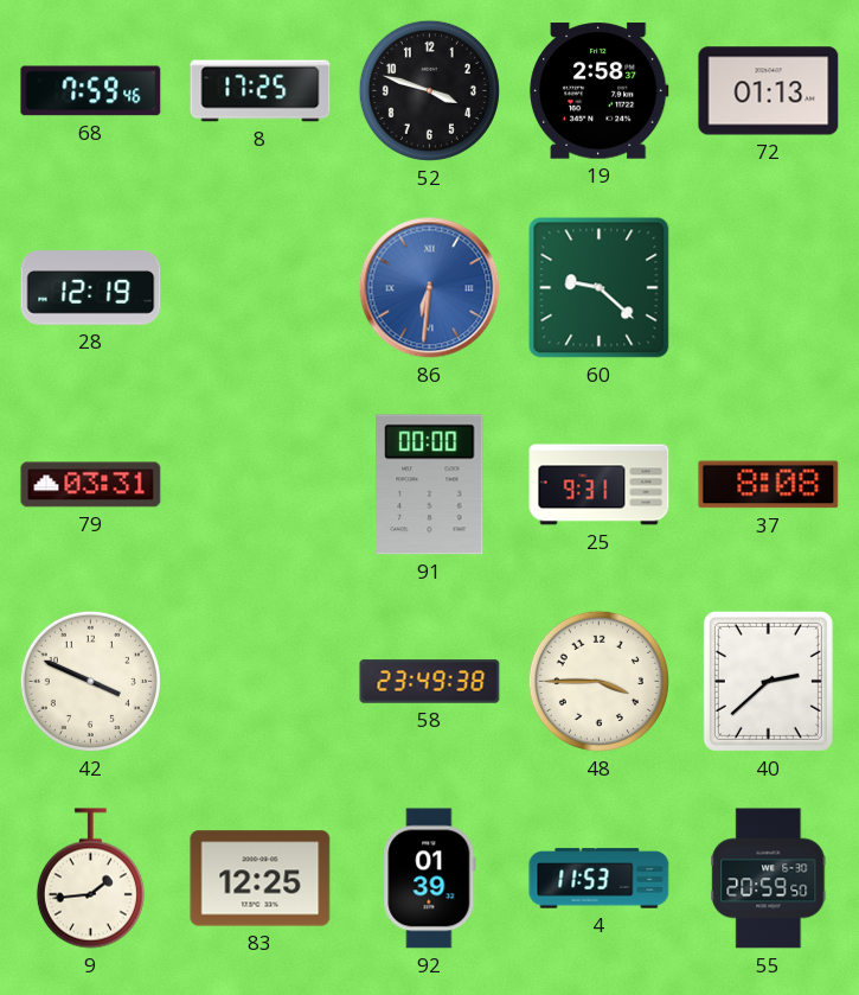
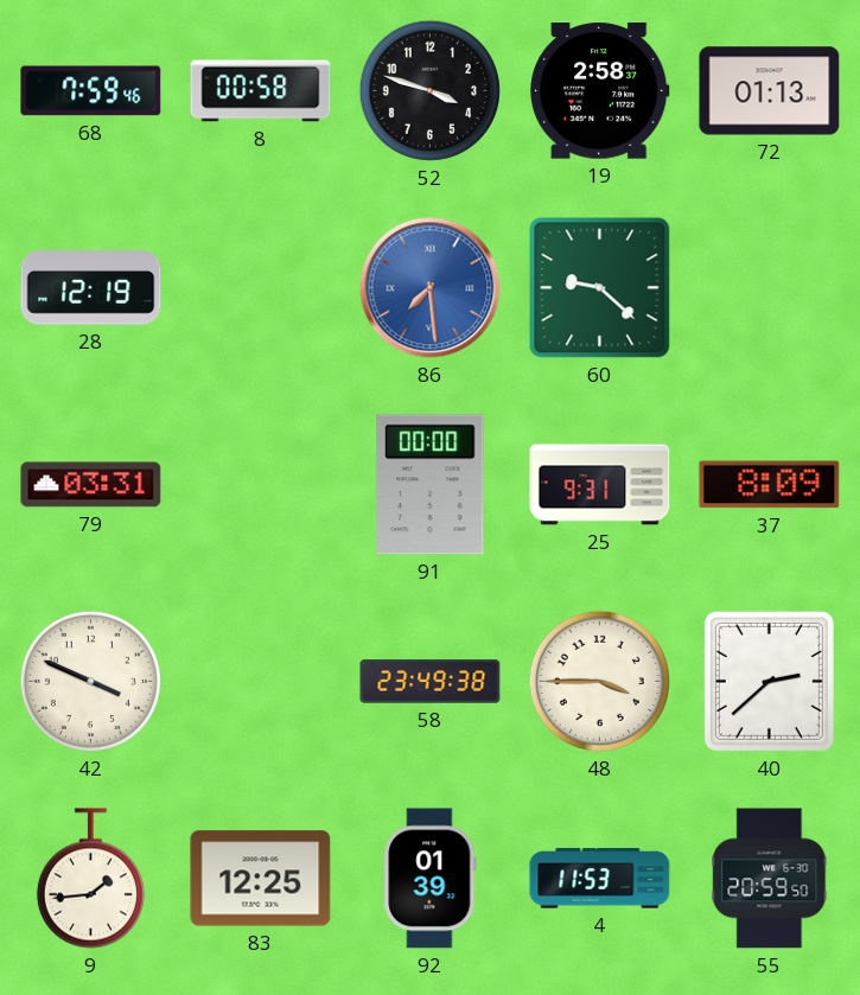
8: 17:25 -> 00:58
86: 6:31 -> 7:29
37: 8:08 -> 8:09
